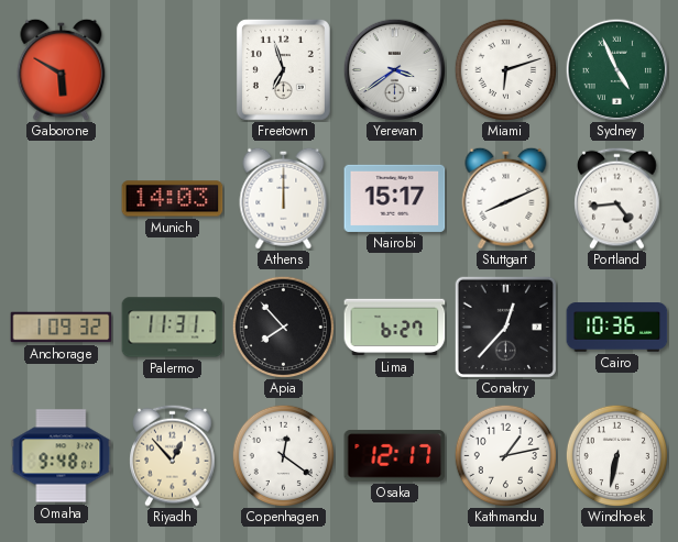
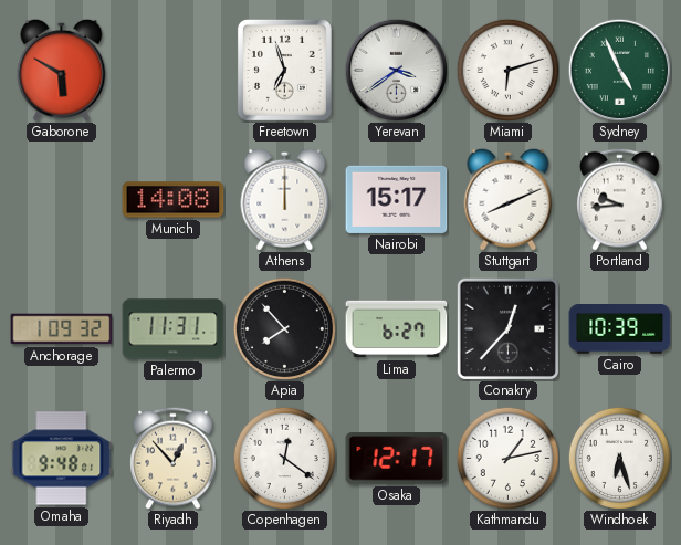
Munich: 14:03 -> 14:08
Portland: 4:44 -> 9:44
Cairo: 10:36 -> 10:39
Windhoek: 6:32 -> 6:27
